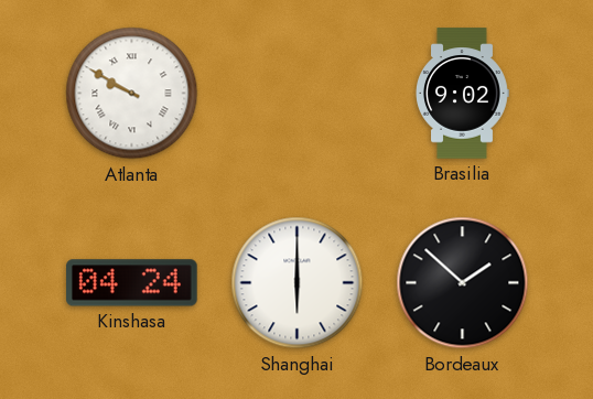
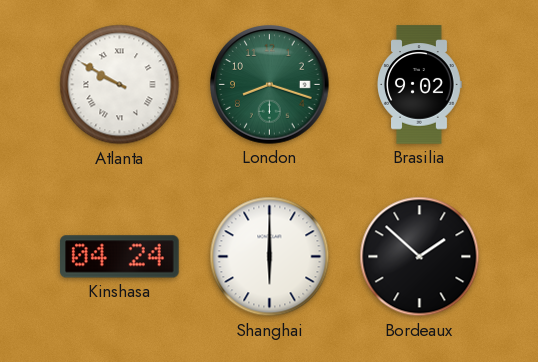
London: none -> 8:18
